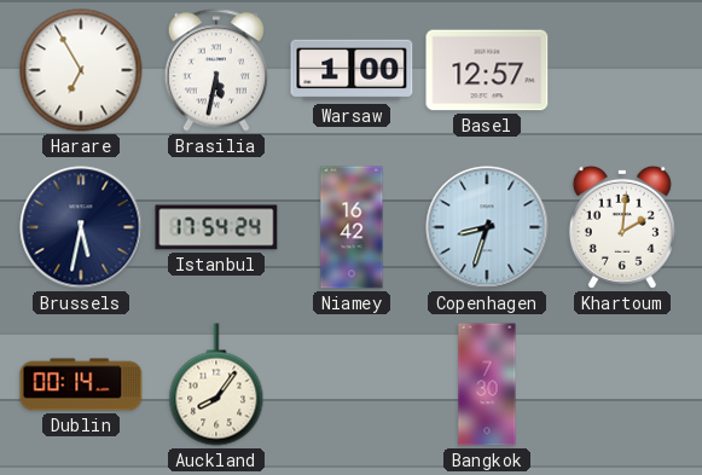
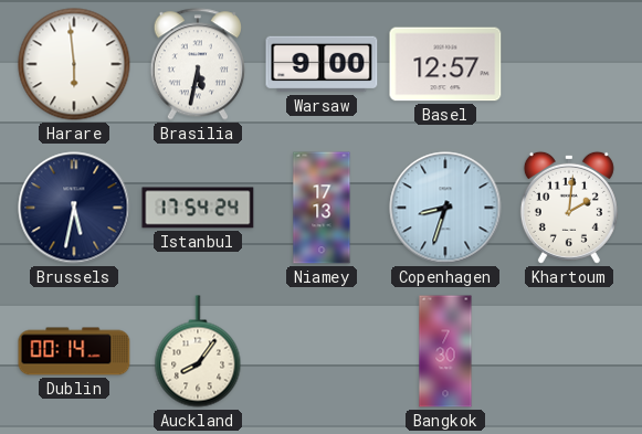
Harare: 6:55 -> 5:59
Warsaw: 1:00 -> 9:00
Niamey: 16:42 -> 17:13
